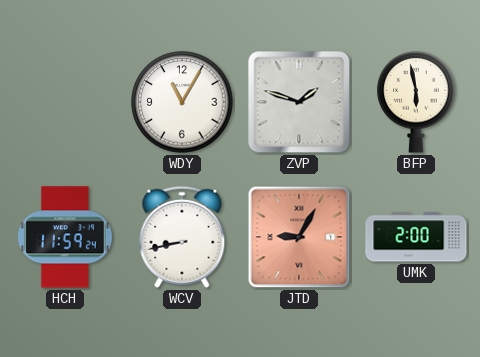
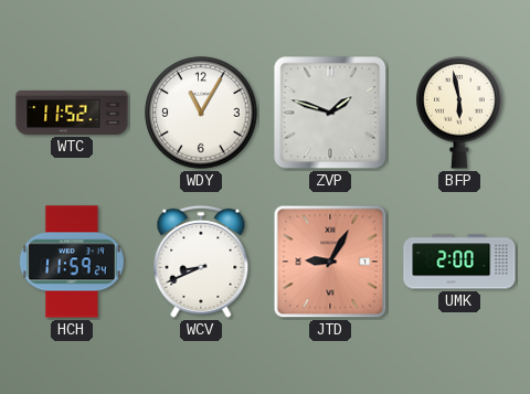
WTC: none -> 11:52
WCV: 8:43 -> 8:41
